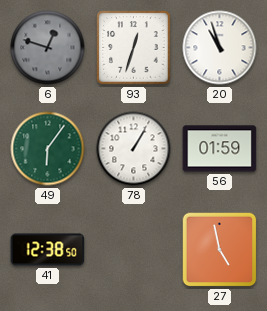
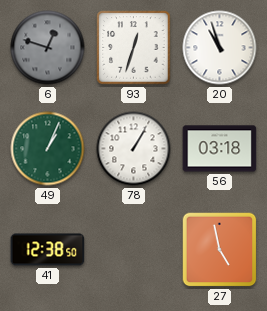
49: 6:06 -> 1:04
56: 01:59 -> 03:18
